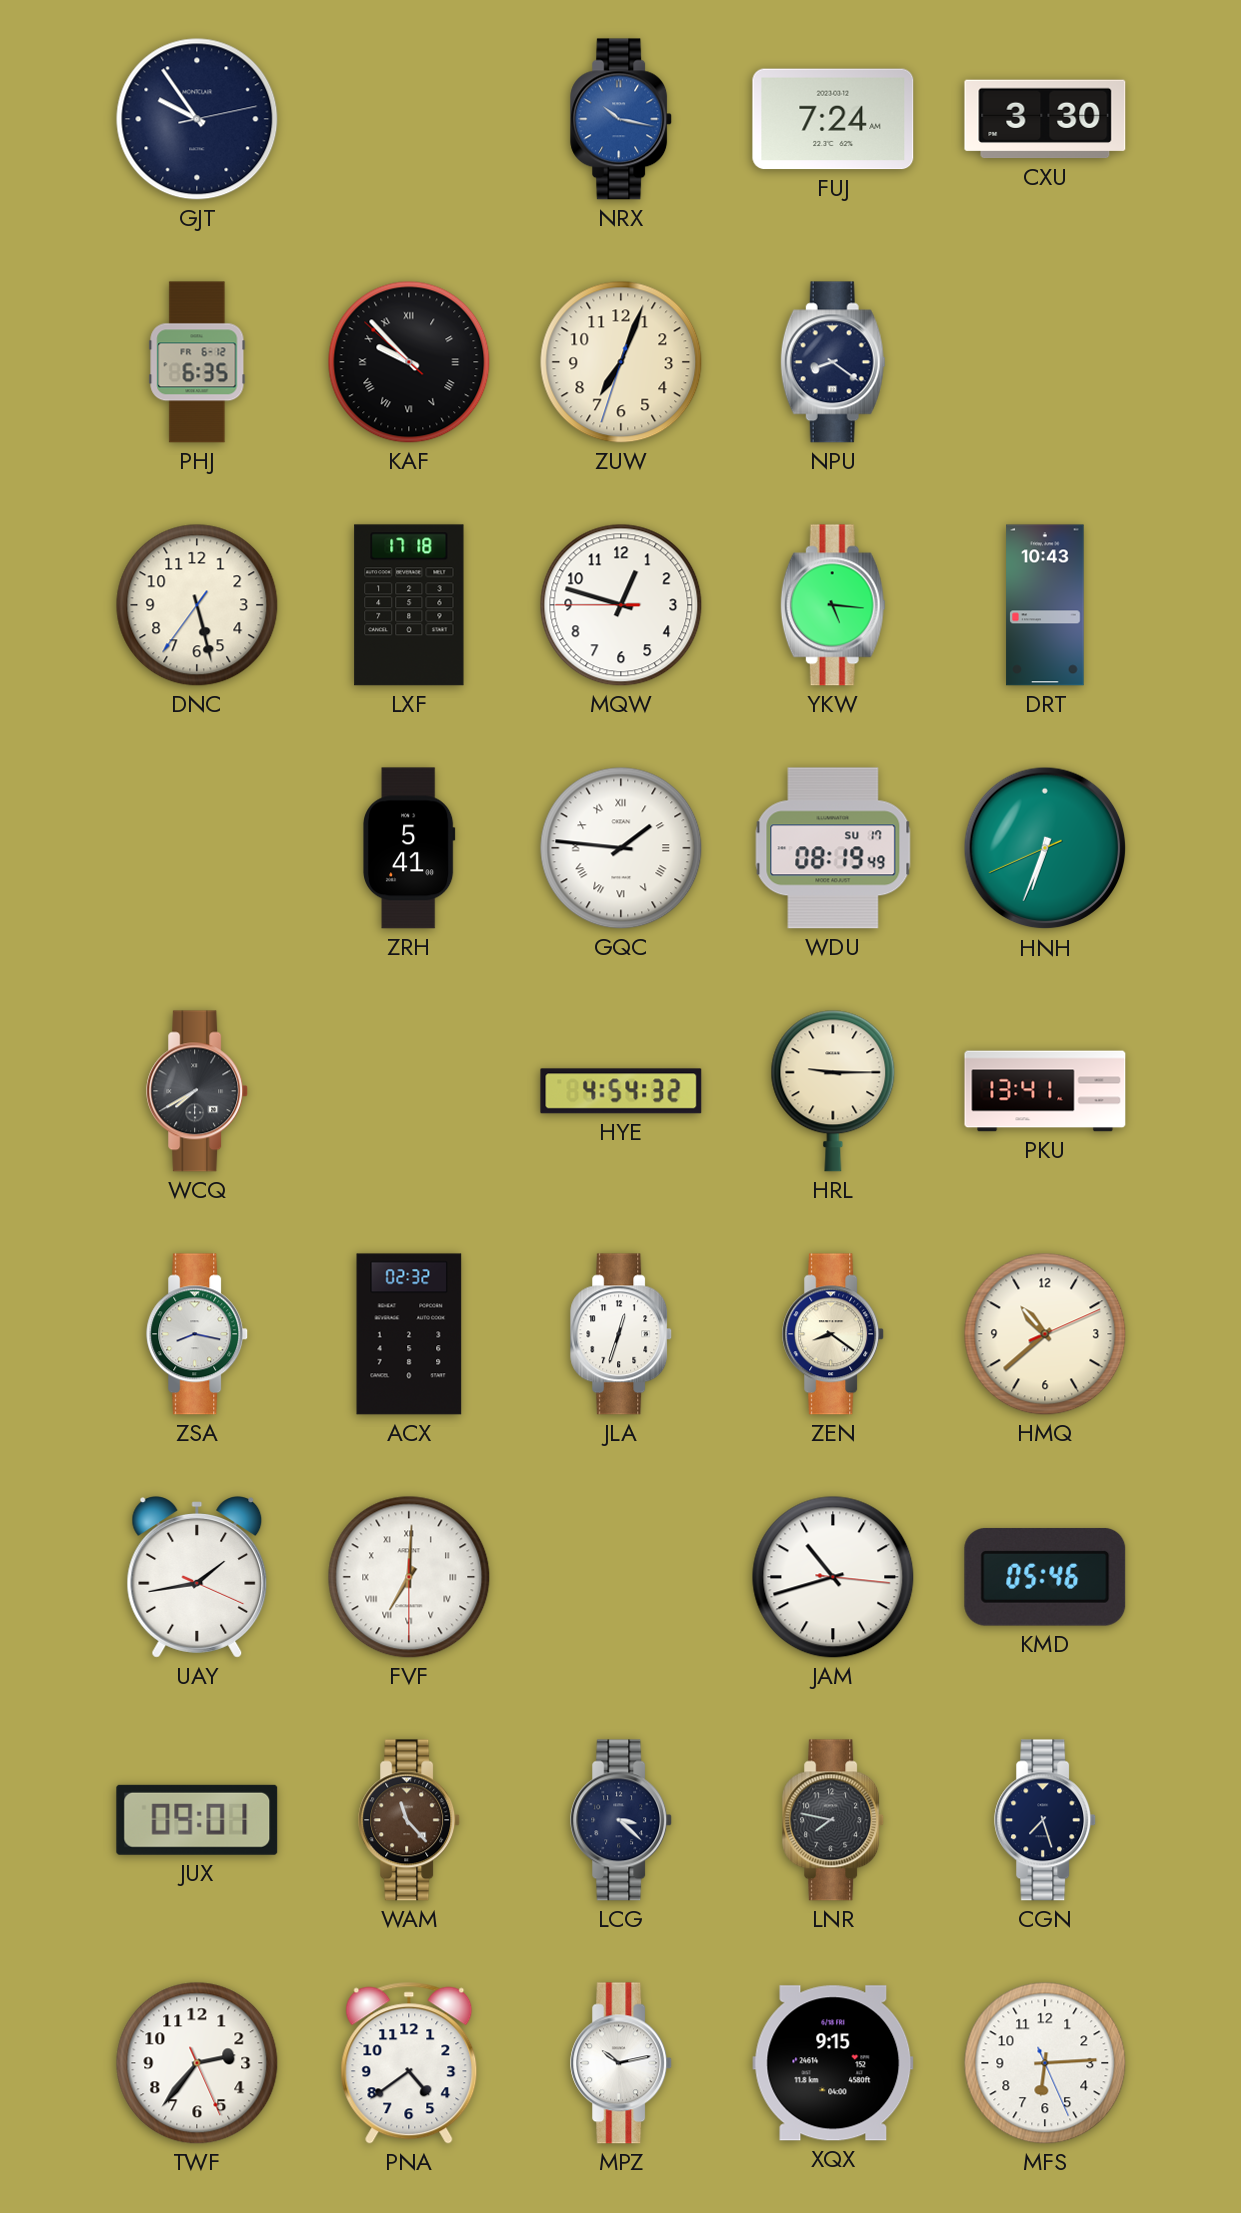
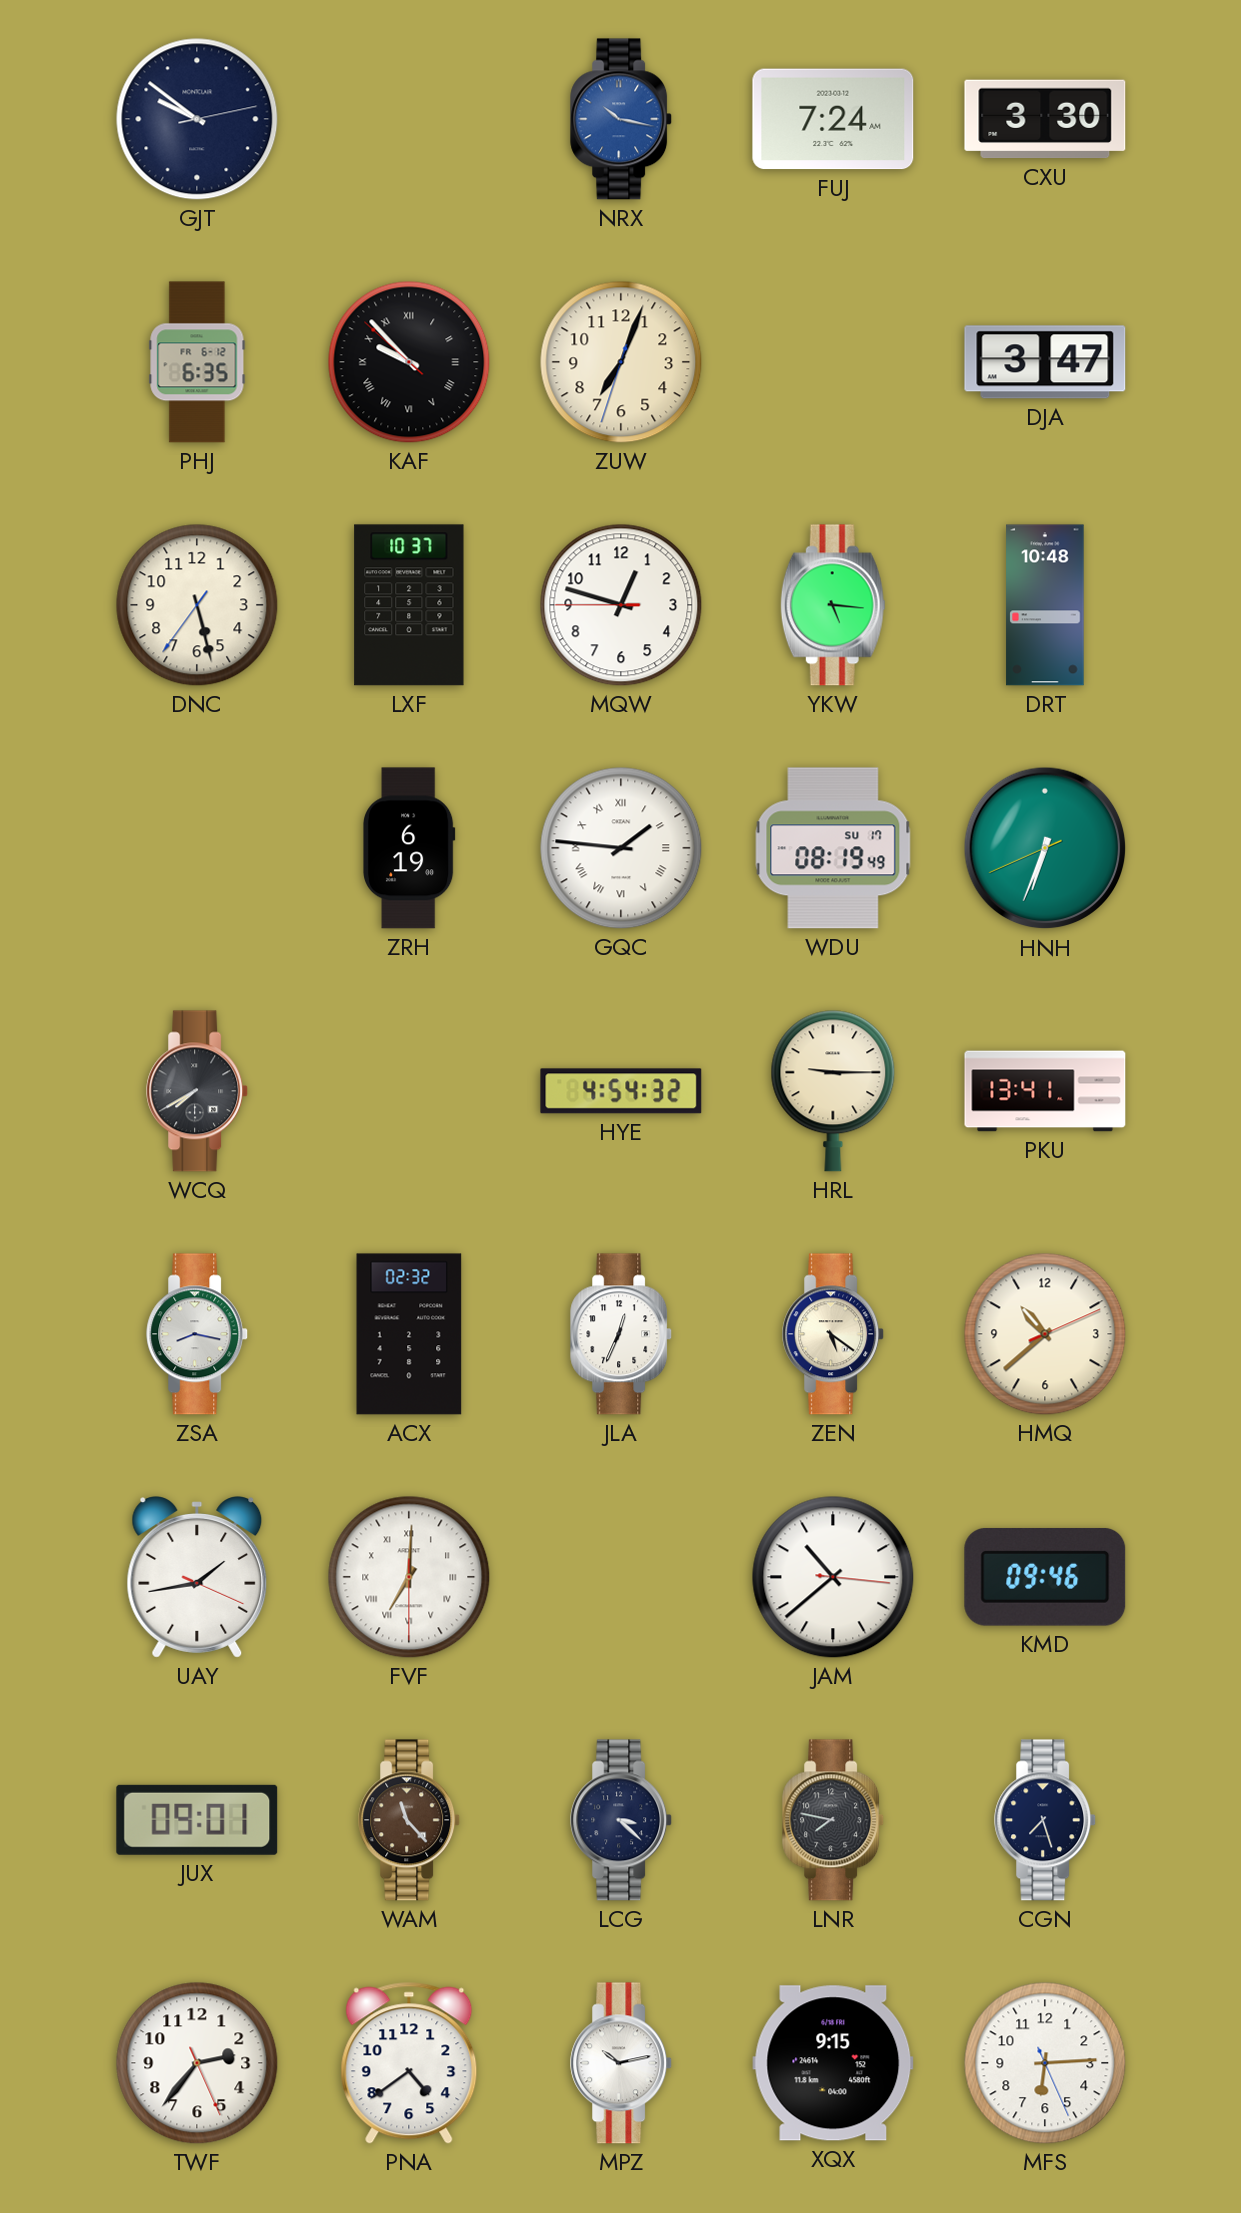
GJT: 9:54 -> 9:51
NPU: 8:21 -> none
DJA: none -> 3:47
LXF: 17:18 -> 10:37
DRT: 10:43 -> 10:48
ZRH: 5:41 -> 6:19
JLA: 12:33 -> 12:34
ZEN: 8:21 -> 5:21
JAM: 10:42 -> 10:38
KMD: 05:46 -> 09:46
